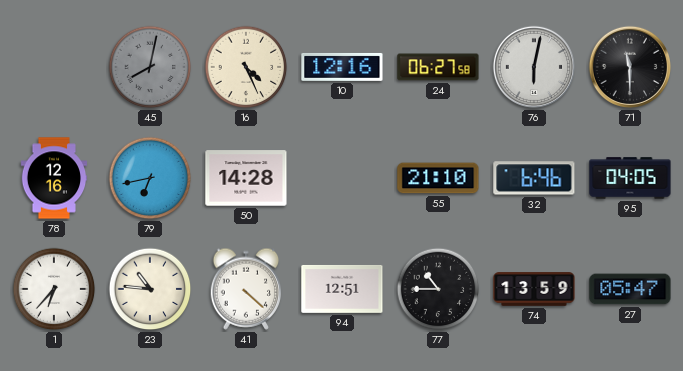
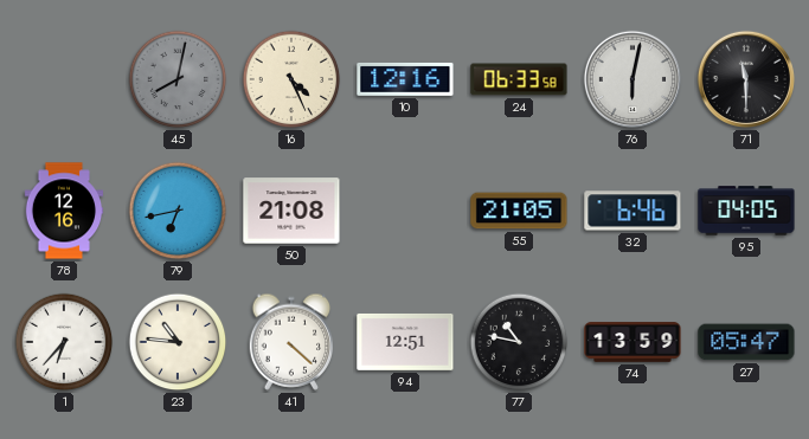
24: 06:27 -> 06:33
50: 14:28 -> 21:08
55: 21:10 -> 21:05
77: 10:45 -> 10:47
